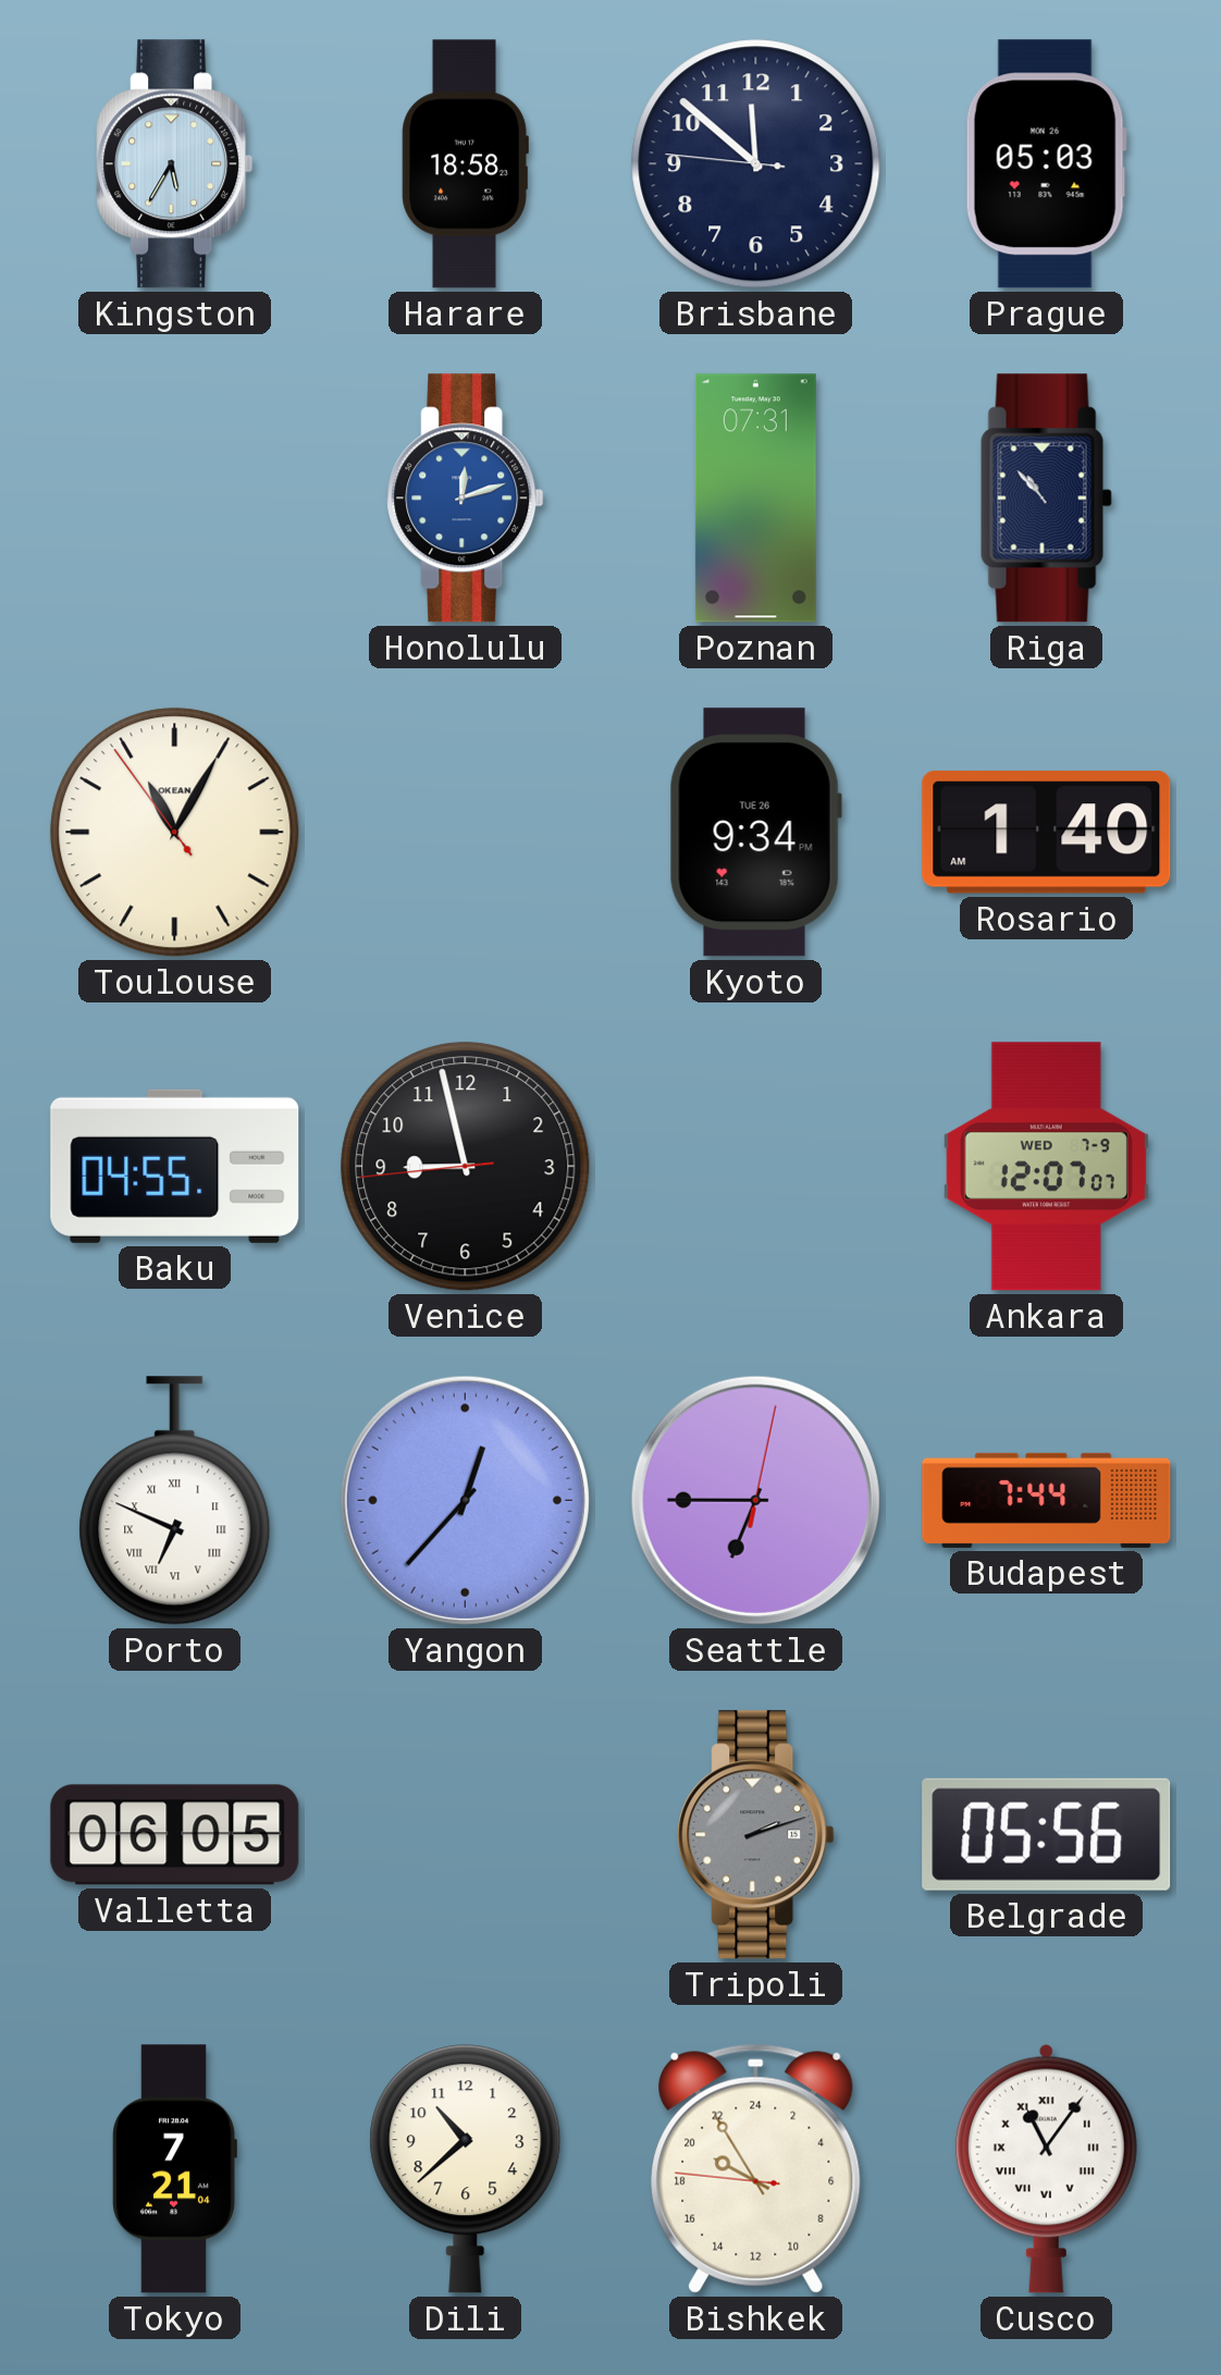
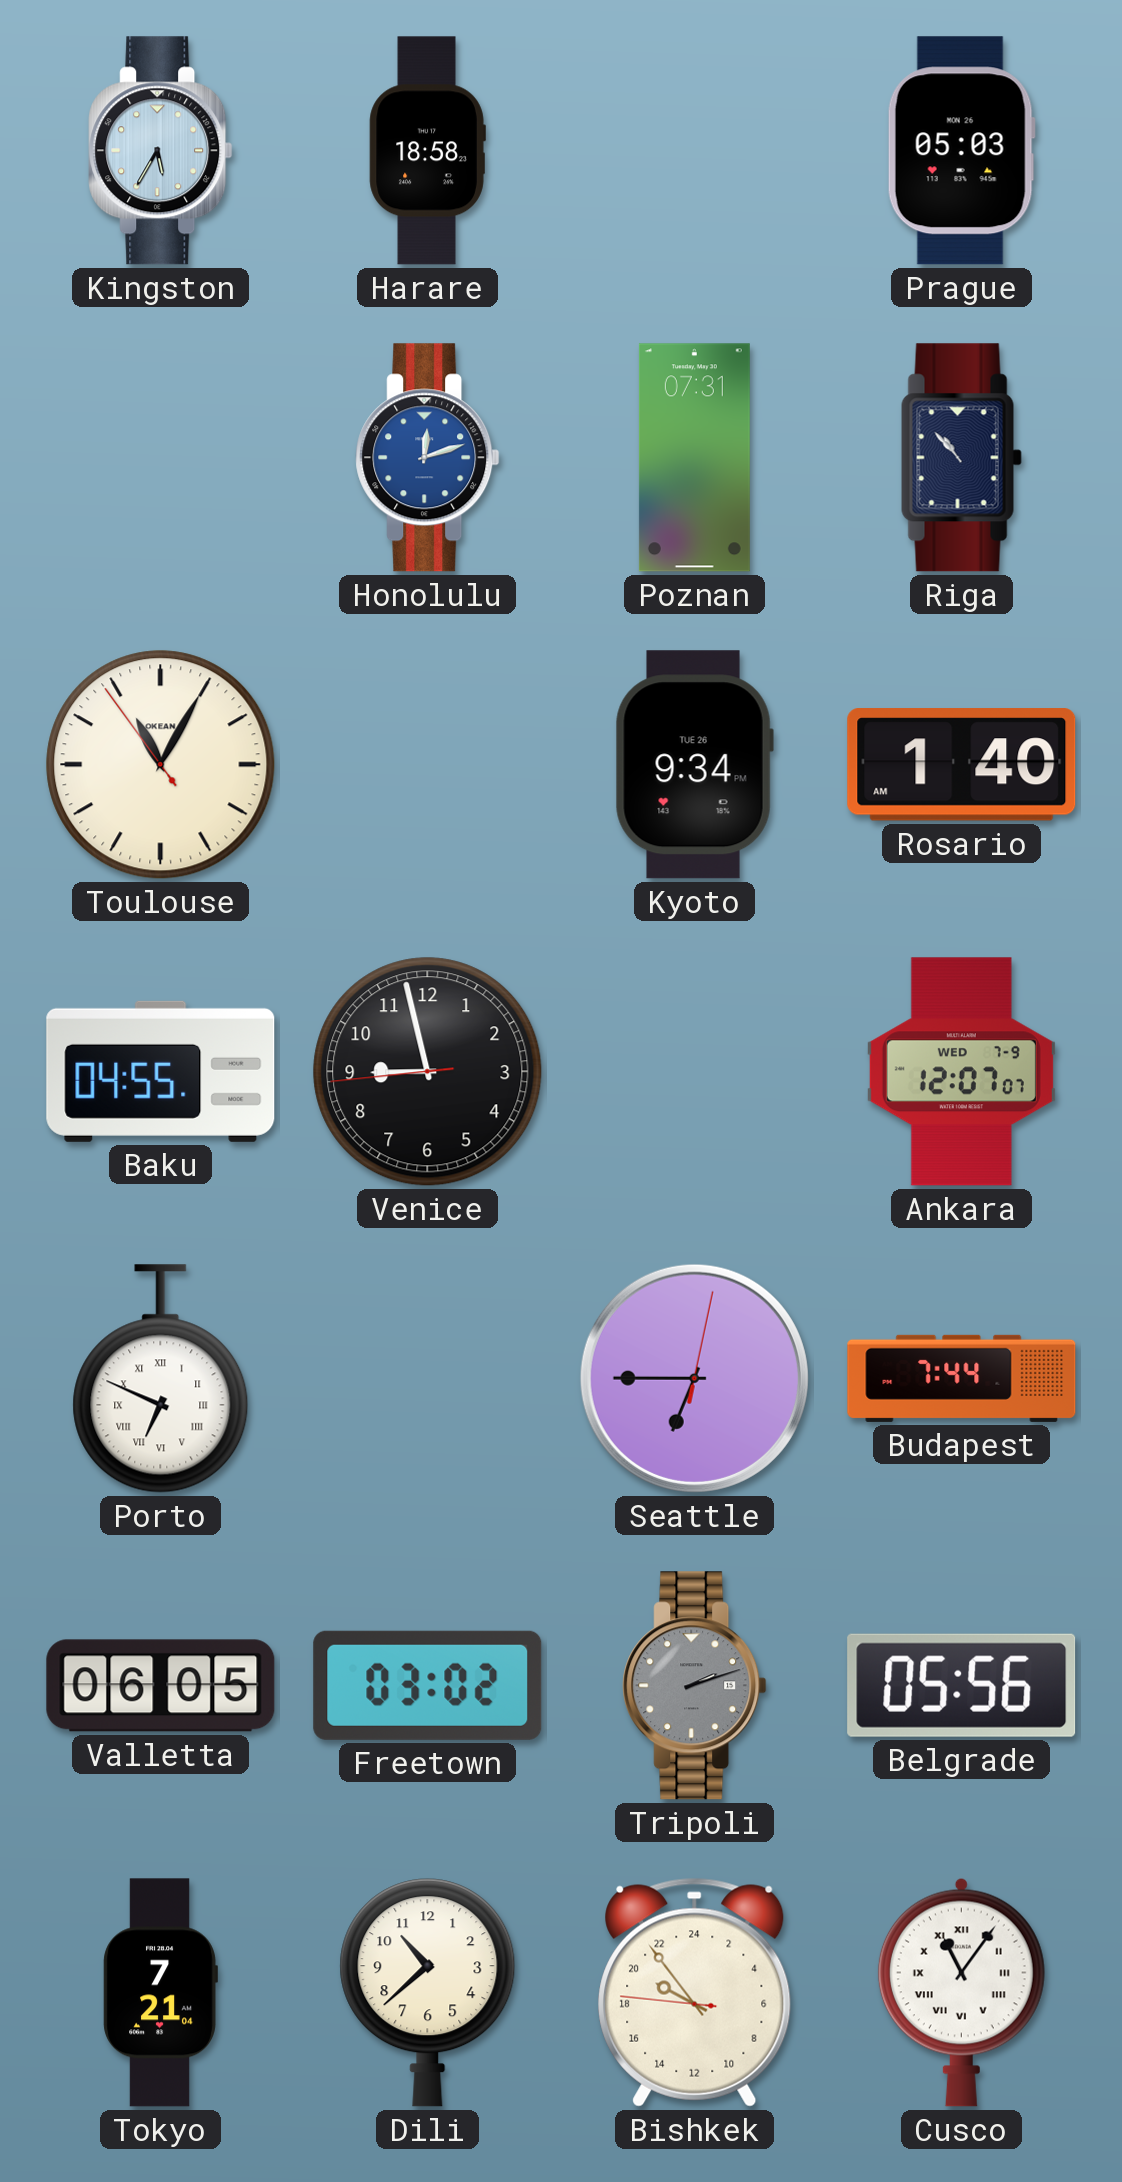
Brisbane: 11:51 -> none
Yangon: 12:37 -> none
Freetown: none -> 03:02
Bishkek: 19:54 -> 19:53
